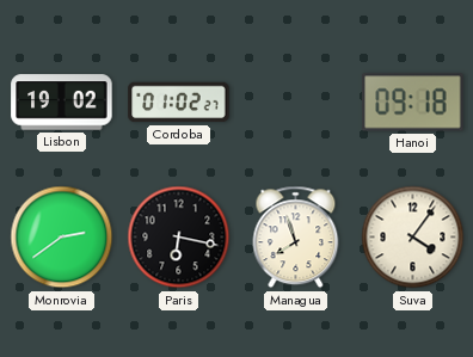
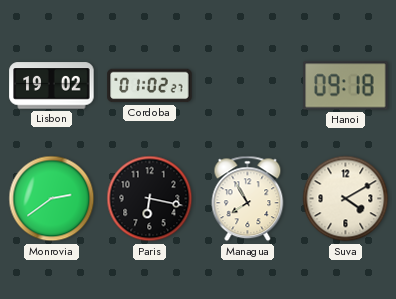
Managua: 7:57 -> 7:55
Suva: 4:06 -> 4:10
